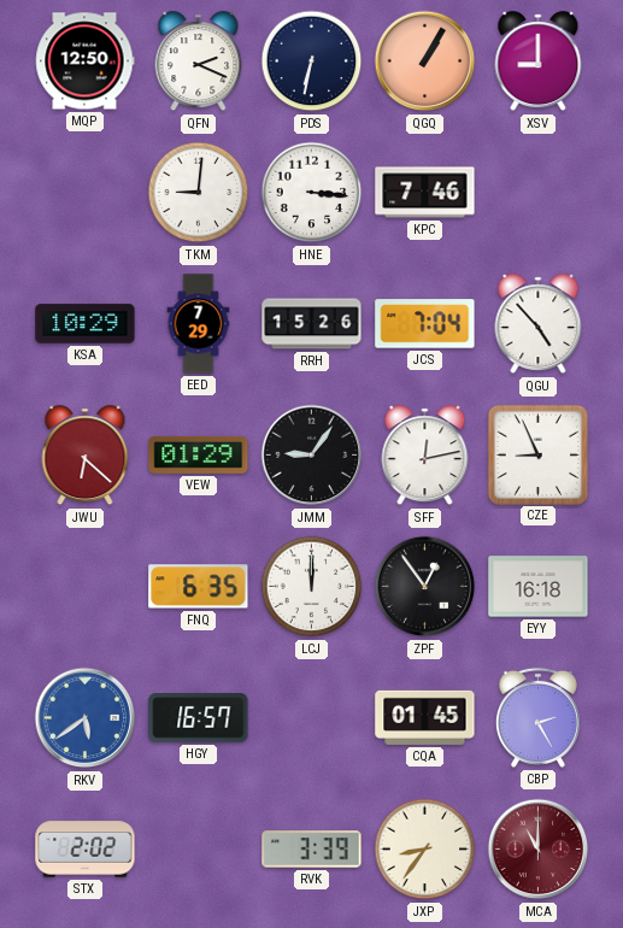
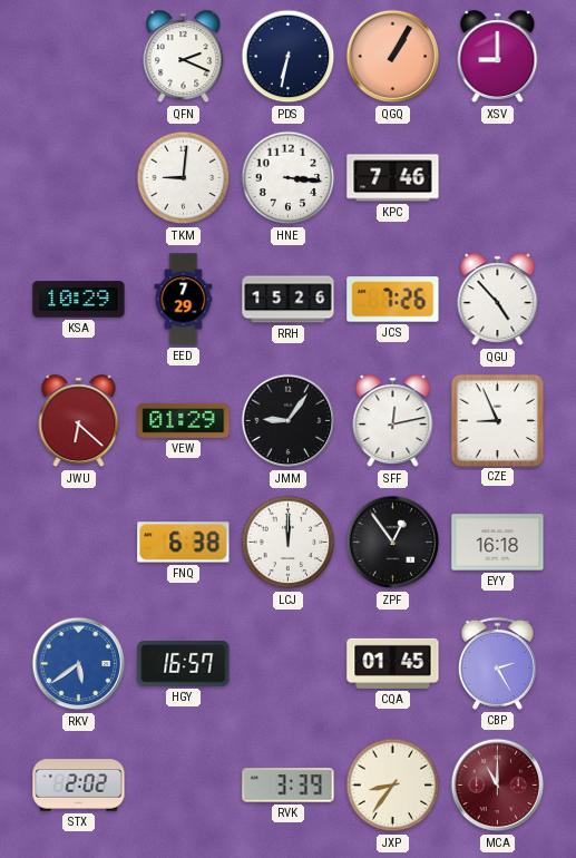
MQP: 12:50 -> none
JCS: 7:04 -> 7:26
FNQ: 6:35 -> 6:38
